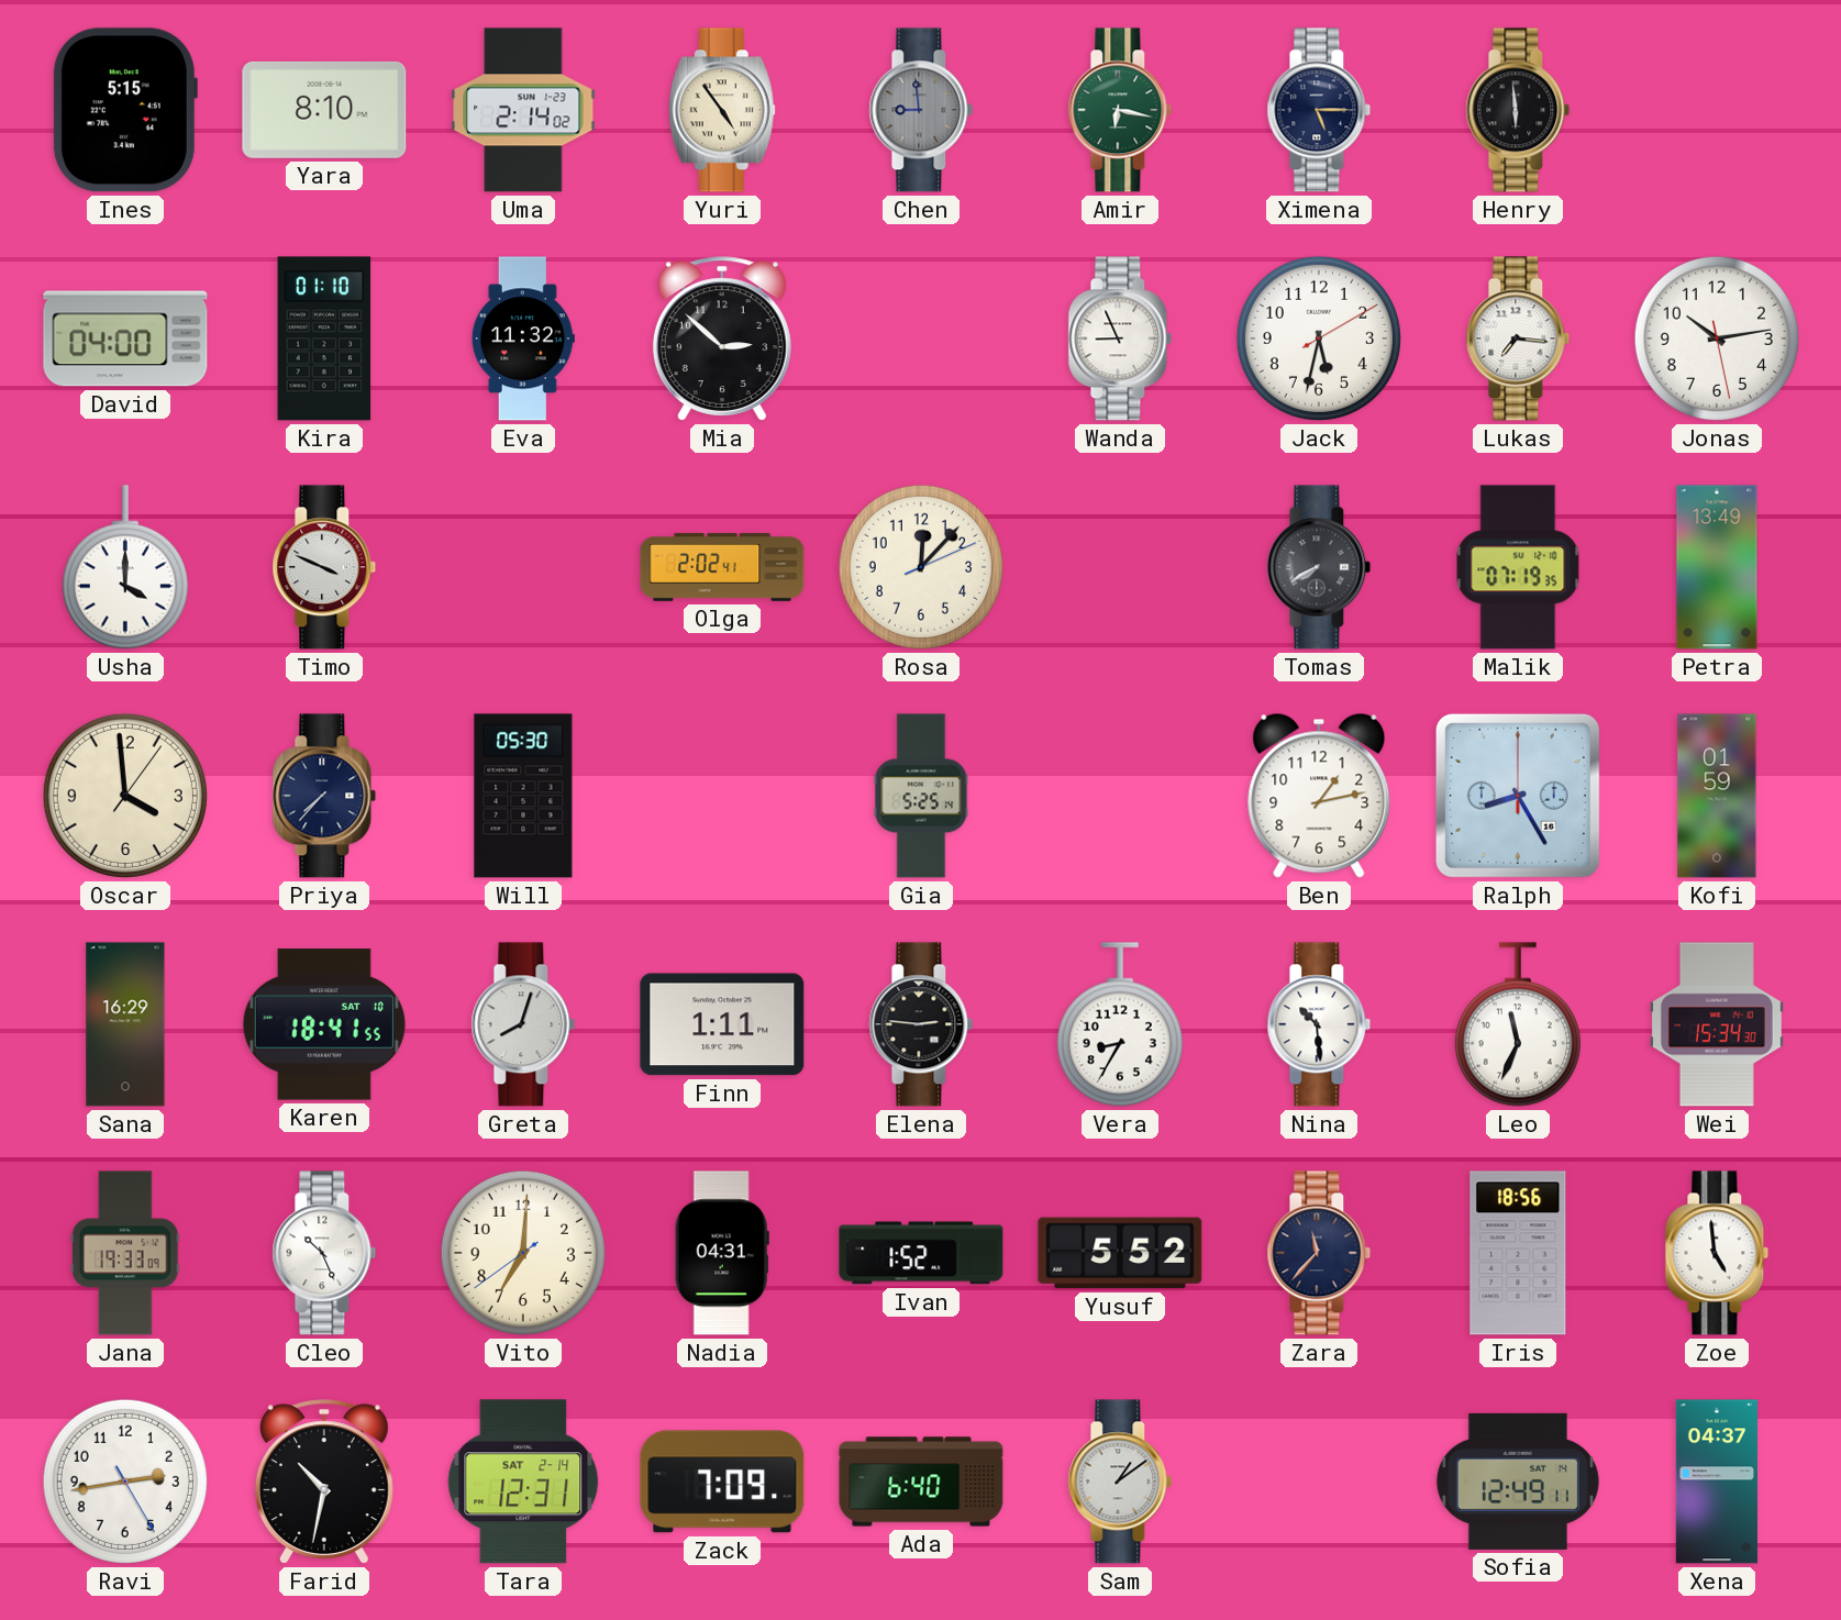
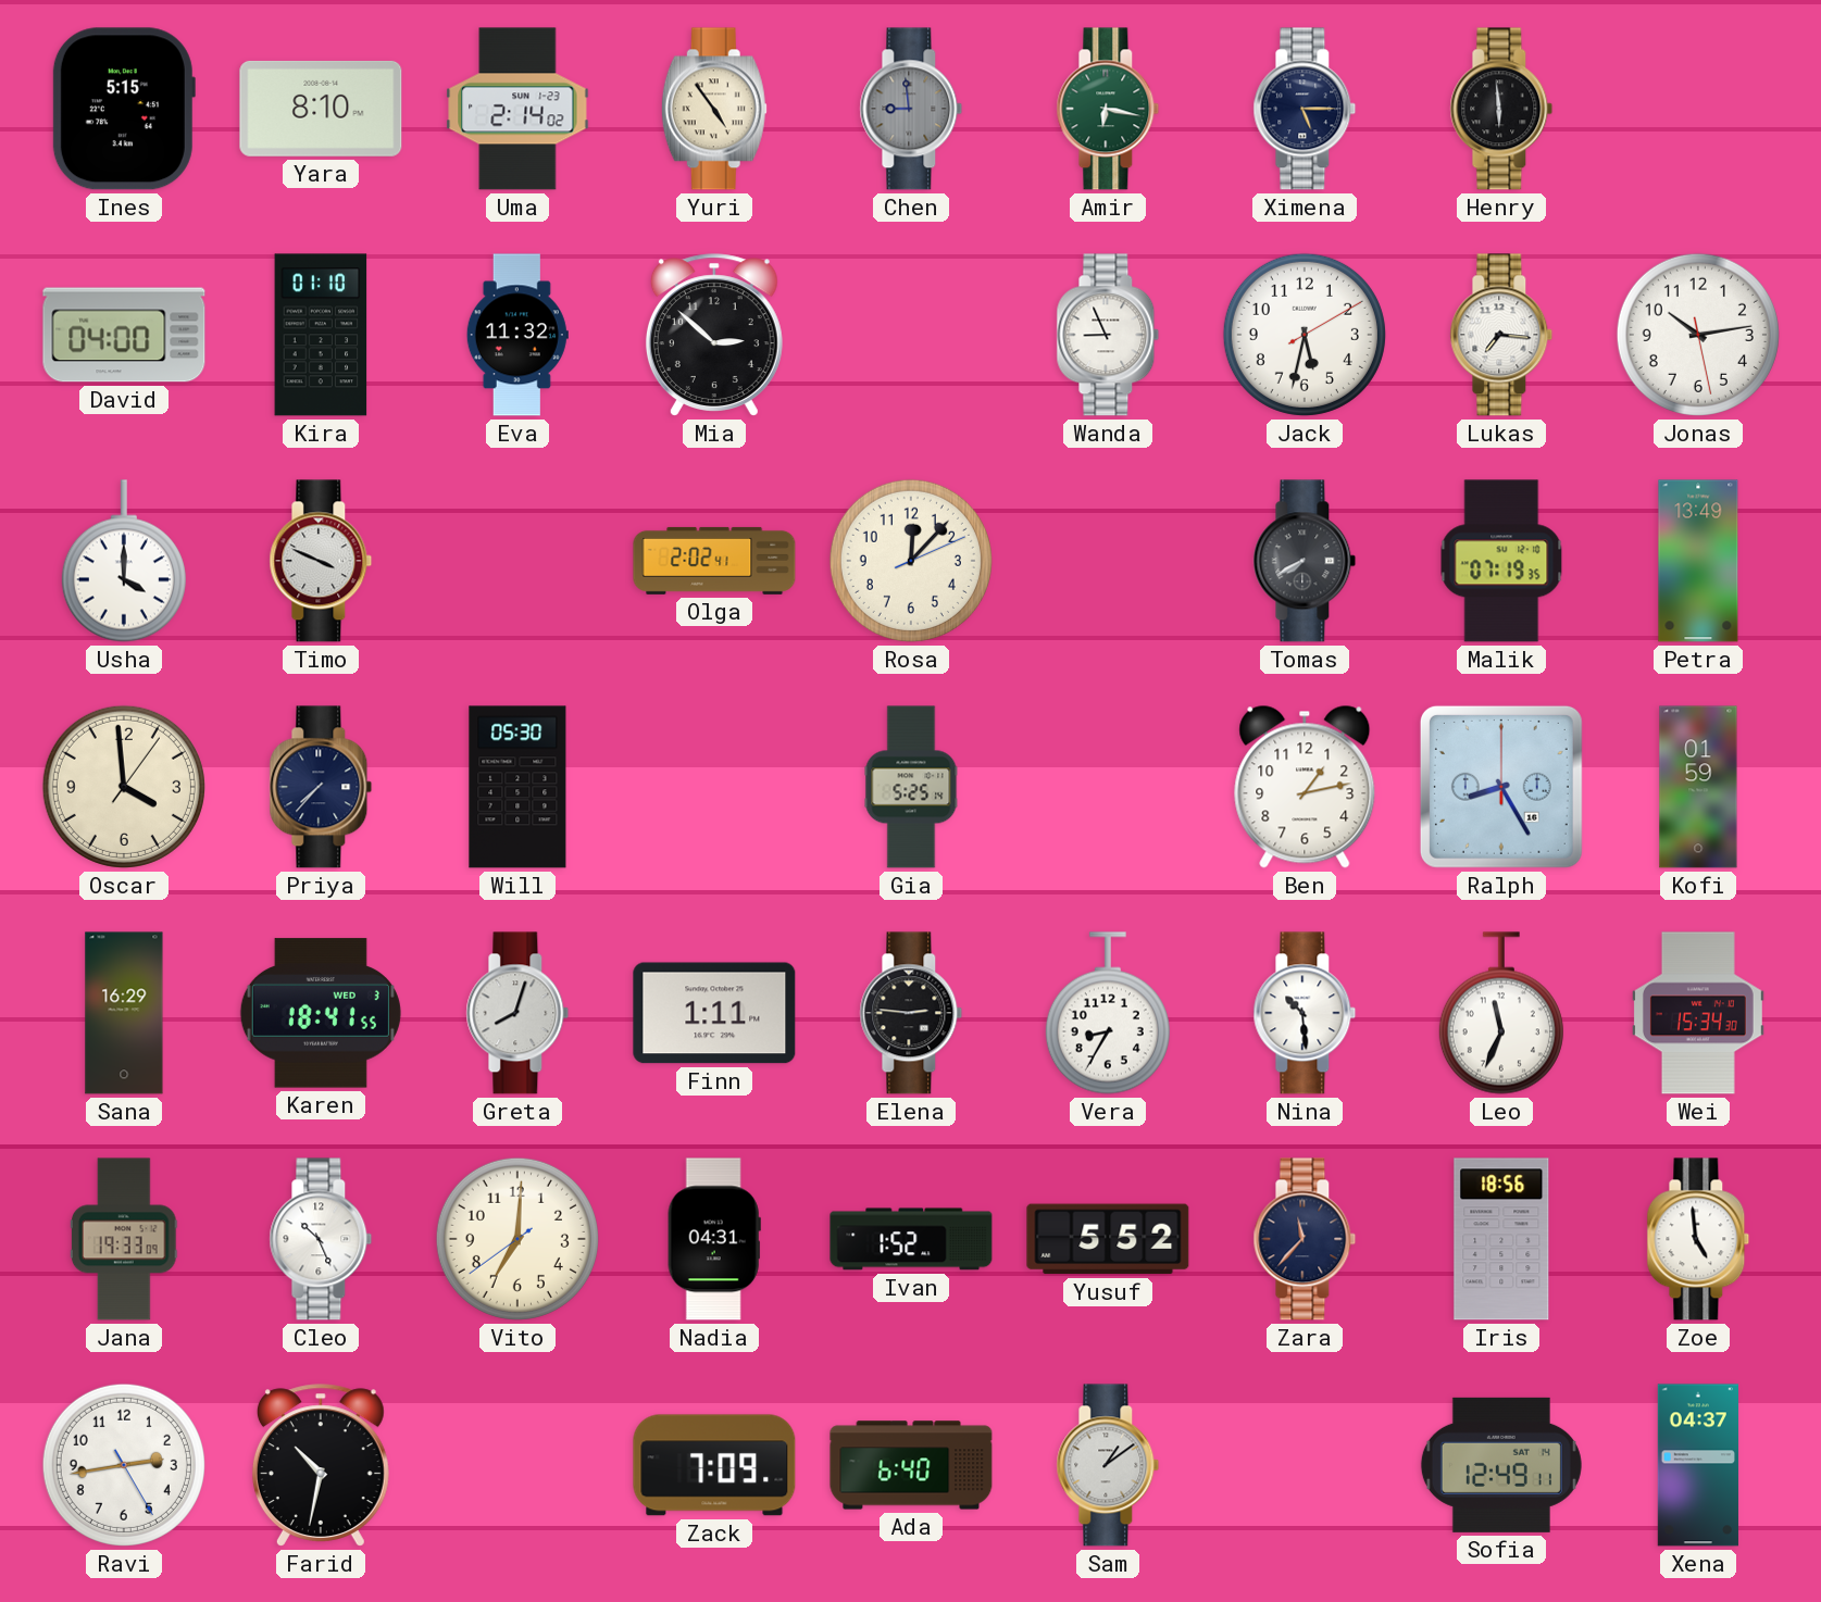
Karen date: SAT 10 -> WED 3
Tara: 12:31 -> none
